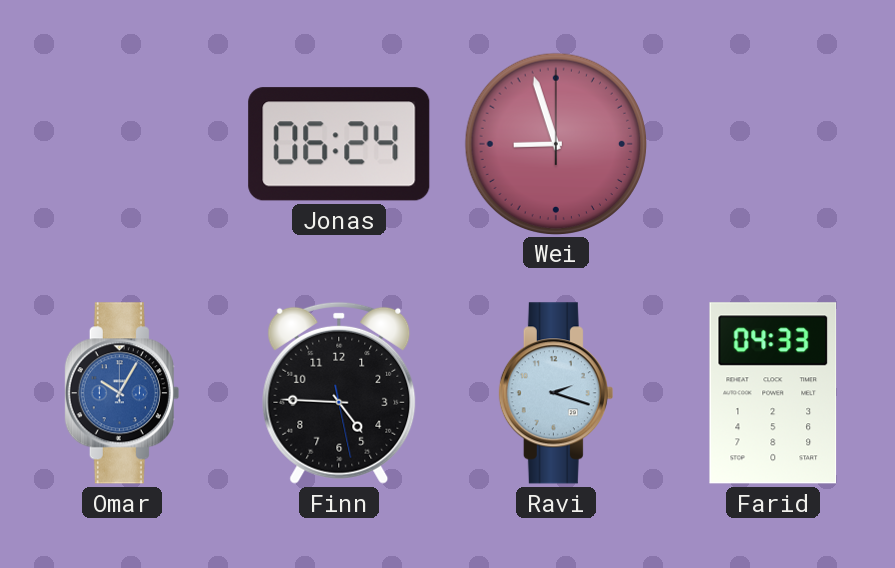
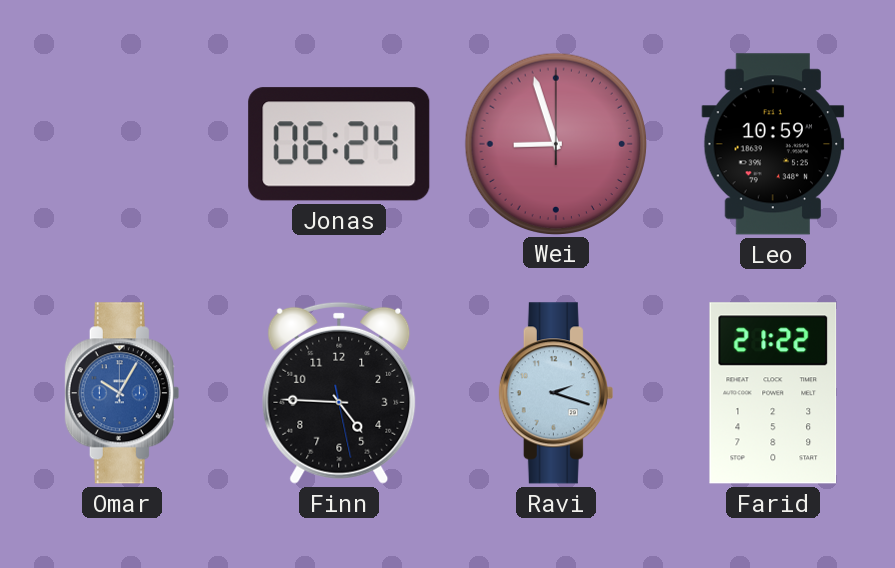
Leo: none -> 10:59
Farid: 04:33 -> 21:22
